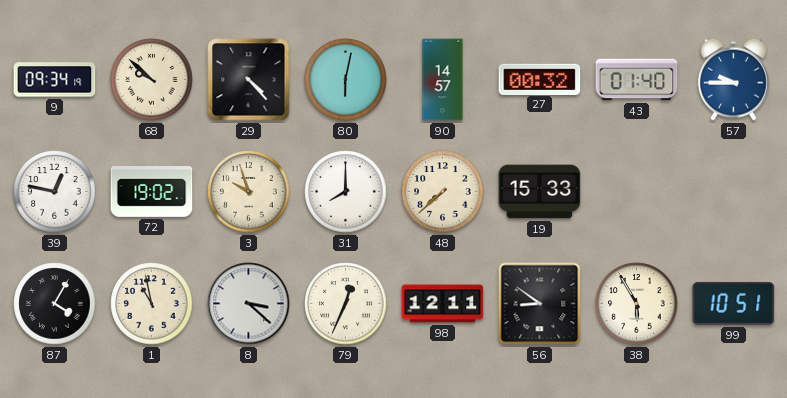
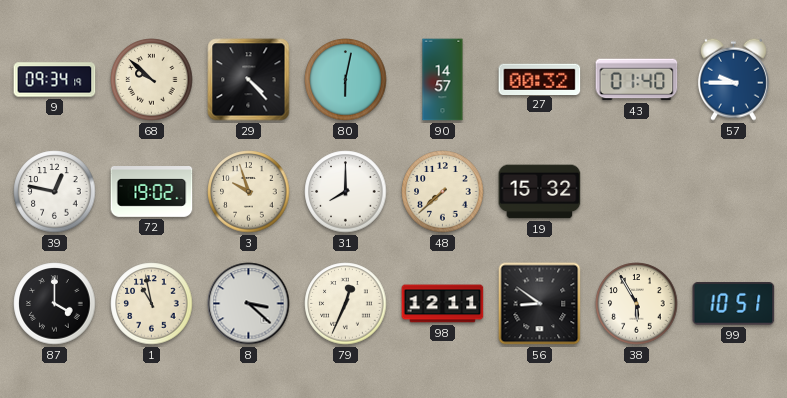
19: 15:33 -> 15:32
87: 4:05 -> 4:00
